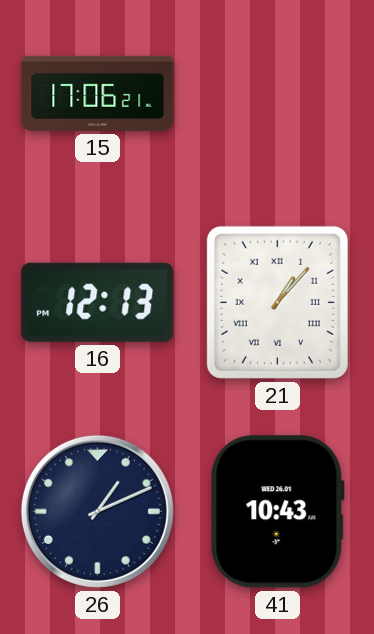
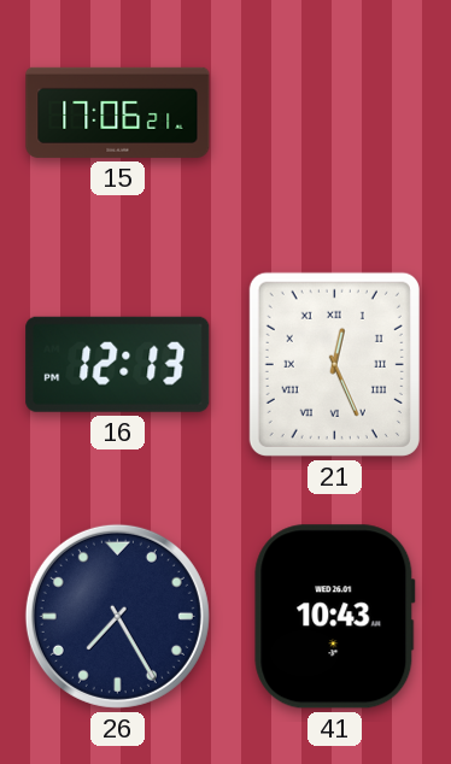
21: 1:07 -> 12:26
26: 1:11 -> 7:25
